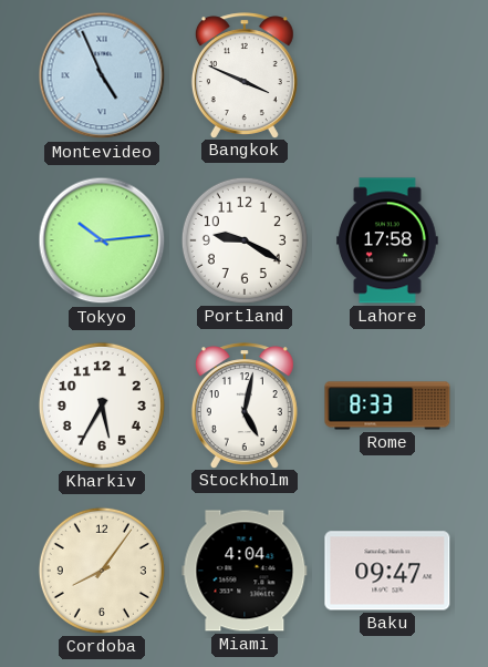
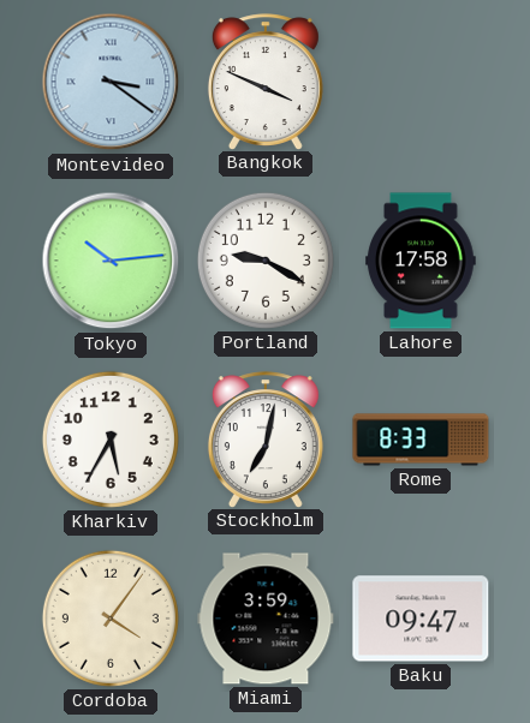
Montevideo: 4:56 -> 3:21
Stockholm: 5:02 -> 7:02
Cordoba: 8:06 -> 4:06
Miami: 4:04 -> 3:59
